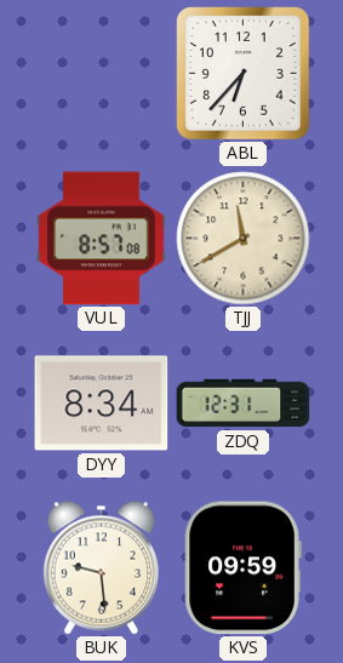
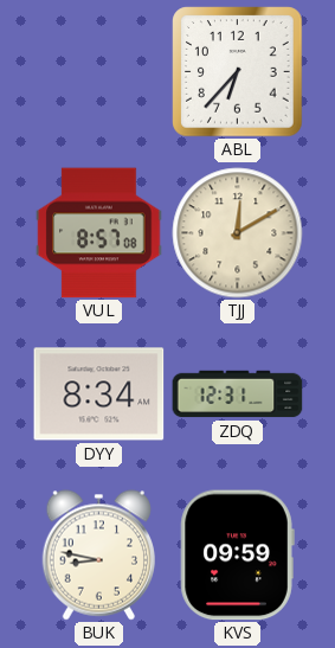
TJJ: 11:40 -> 12:10
BUK: 9:29 -> 8:47
